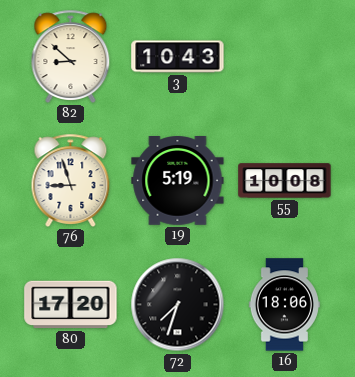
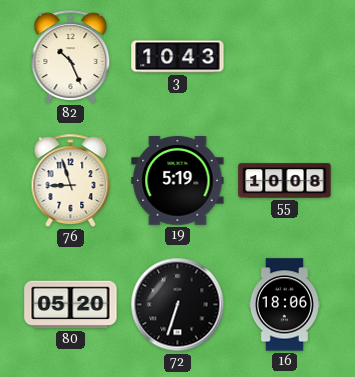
82: 8:52 -> 10:26
80: 17:20 -> 05:20
72: 7:33 -> 6:33
